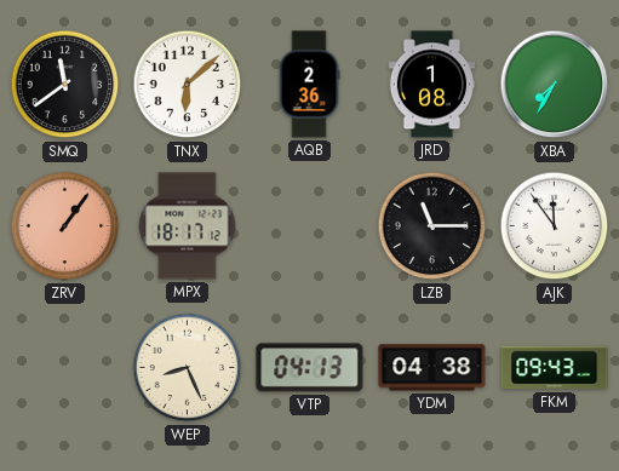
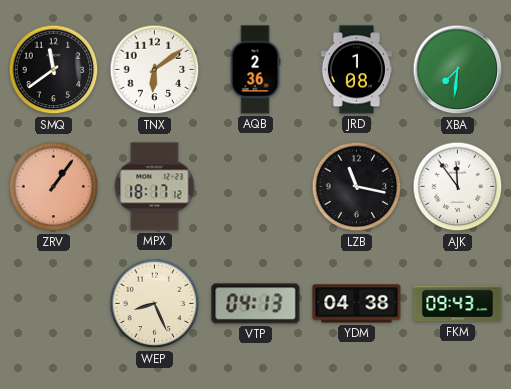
TNX: 6:08 -> 6:09
XBA: 7:35 -> 7:31
LZB: 11:15 -> 11:17
